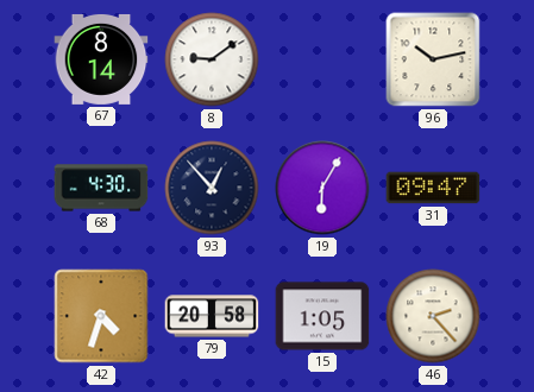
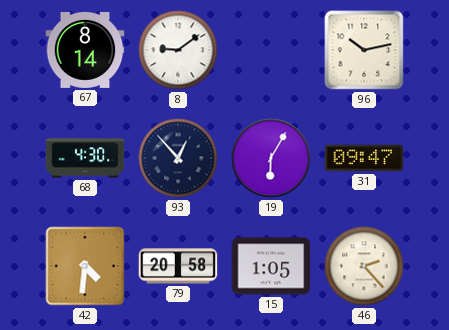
42: 4:33 -> 4:31
